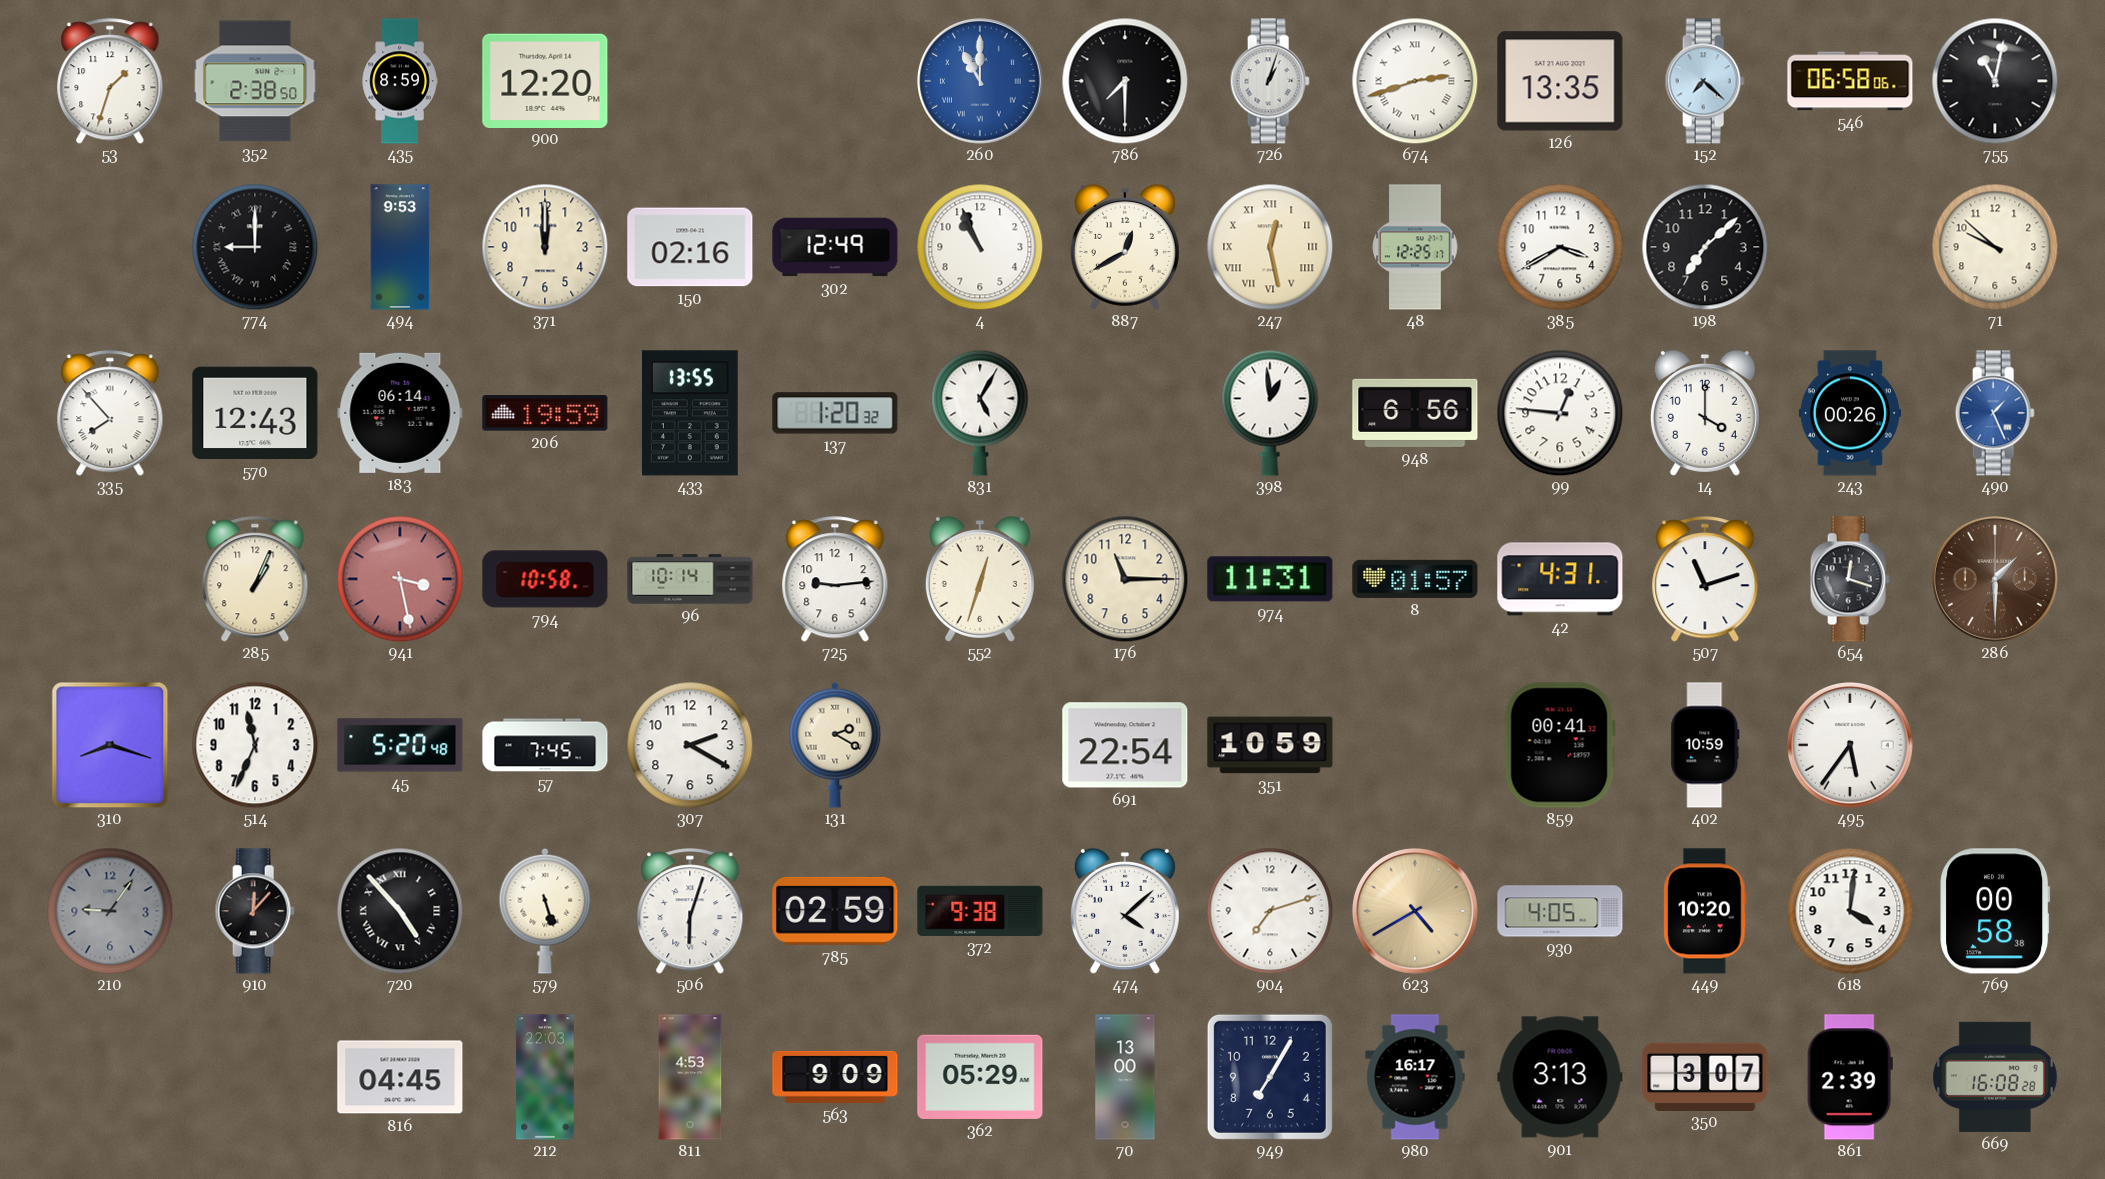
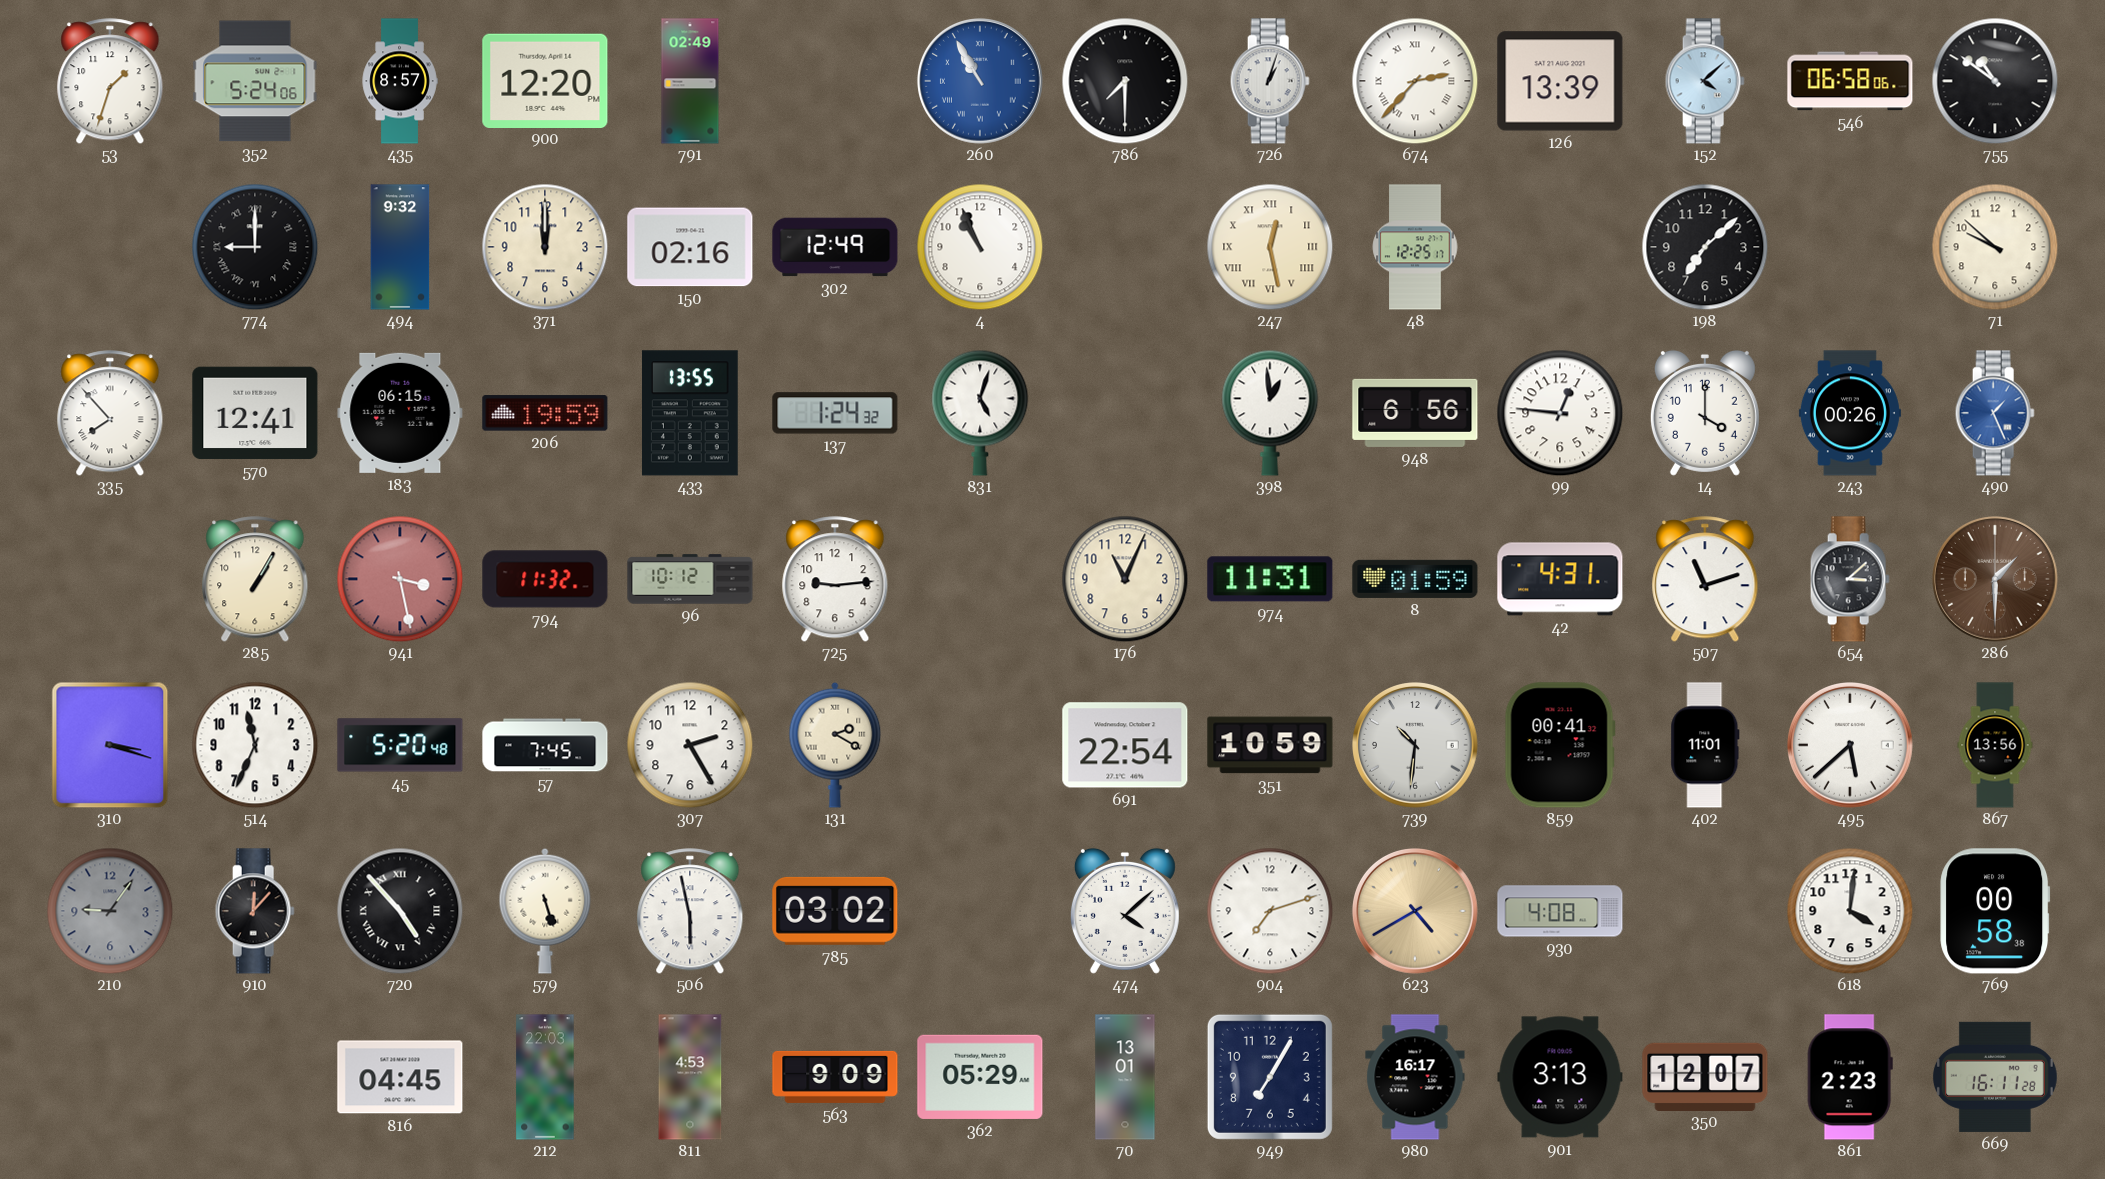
352: 2:38 -> 5:24
435: 8:59 -> 8:57
791: none -> 02:49
260: 11:00 -> 10:55
674: 2:42 -> 2:37
126: 13:35 -> 13:39
152: 7:22 -> 4:08
755: 11:02 -> 10:51
494: 9:53 -> 9:32
887: 12:40 -> none
385: 3:40 -> none
570: 12:43 -> 12:41
183: 06:14 -> 06:15
137: 1:20 -> 1:24
831: 5:05 -> 5:03
285: 1:04 -> 1:05
794: 10:58 -> 11:32
96: 10:14 -> 10:12
552: 12:33 -> none
176: 11:15 -> 11:04
8: 01:57 -> 01:59
654: 12:18 -> 3:08
310: 8:18 -> 3:18
307: 2:20 -> 2:25
739: none -> 10:31
402: 10:59 -> 11:01
495: 5:36 -> 5:38
867: none -> 13:56
506: 6:03 -> 5:58
785: 02:59 -> 03:02
372: 9:38 -> none
930: 4:05 -> 4:08
449: 10:20 -> none
70: 13:00 -> 13:01
350: 3:07 -> 12:07
861: 2:39 -> 2:23
669: 16:08 -> 16:11
